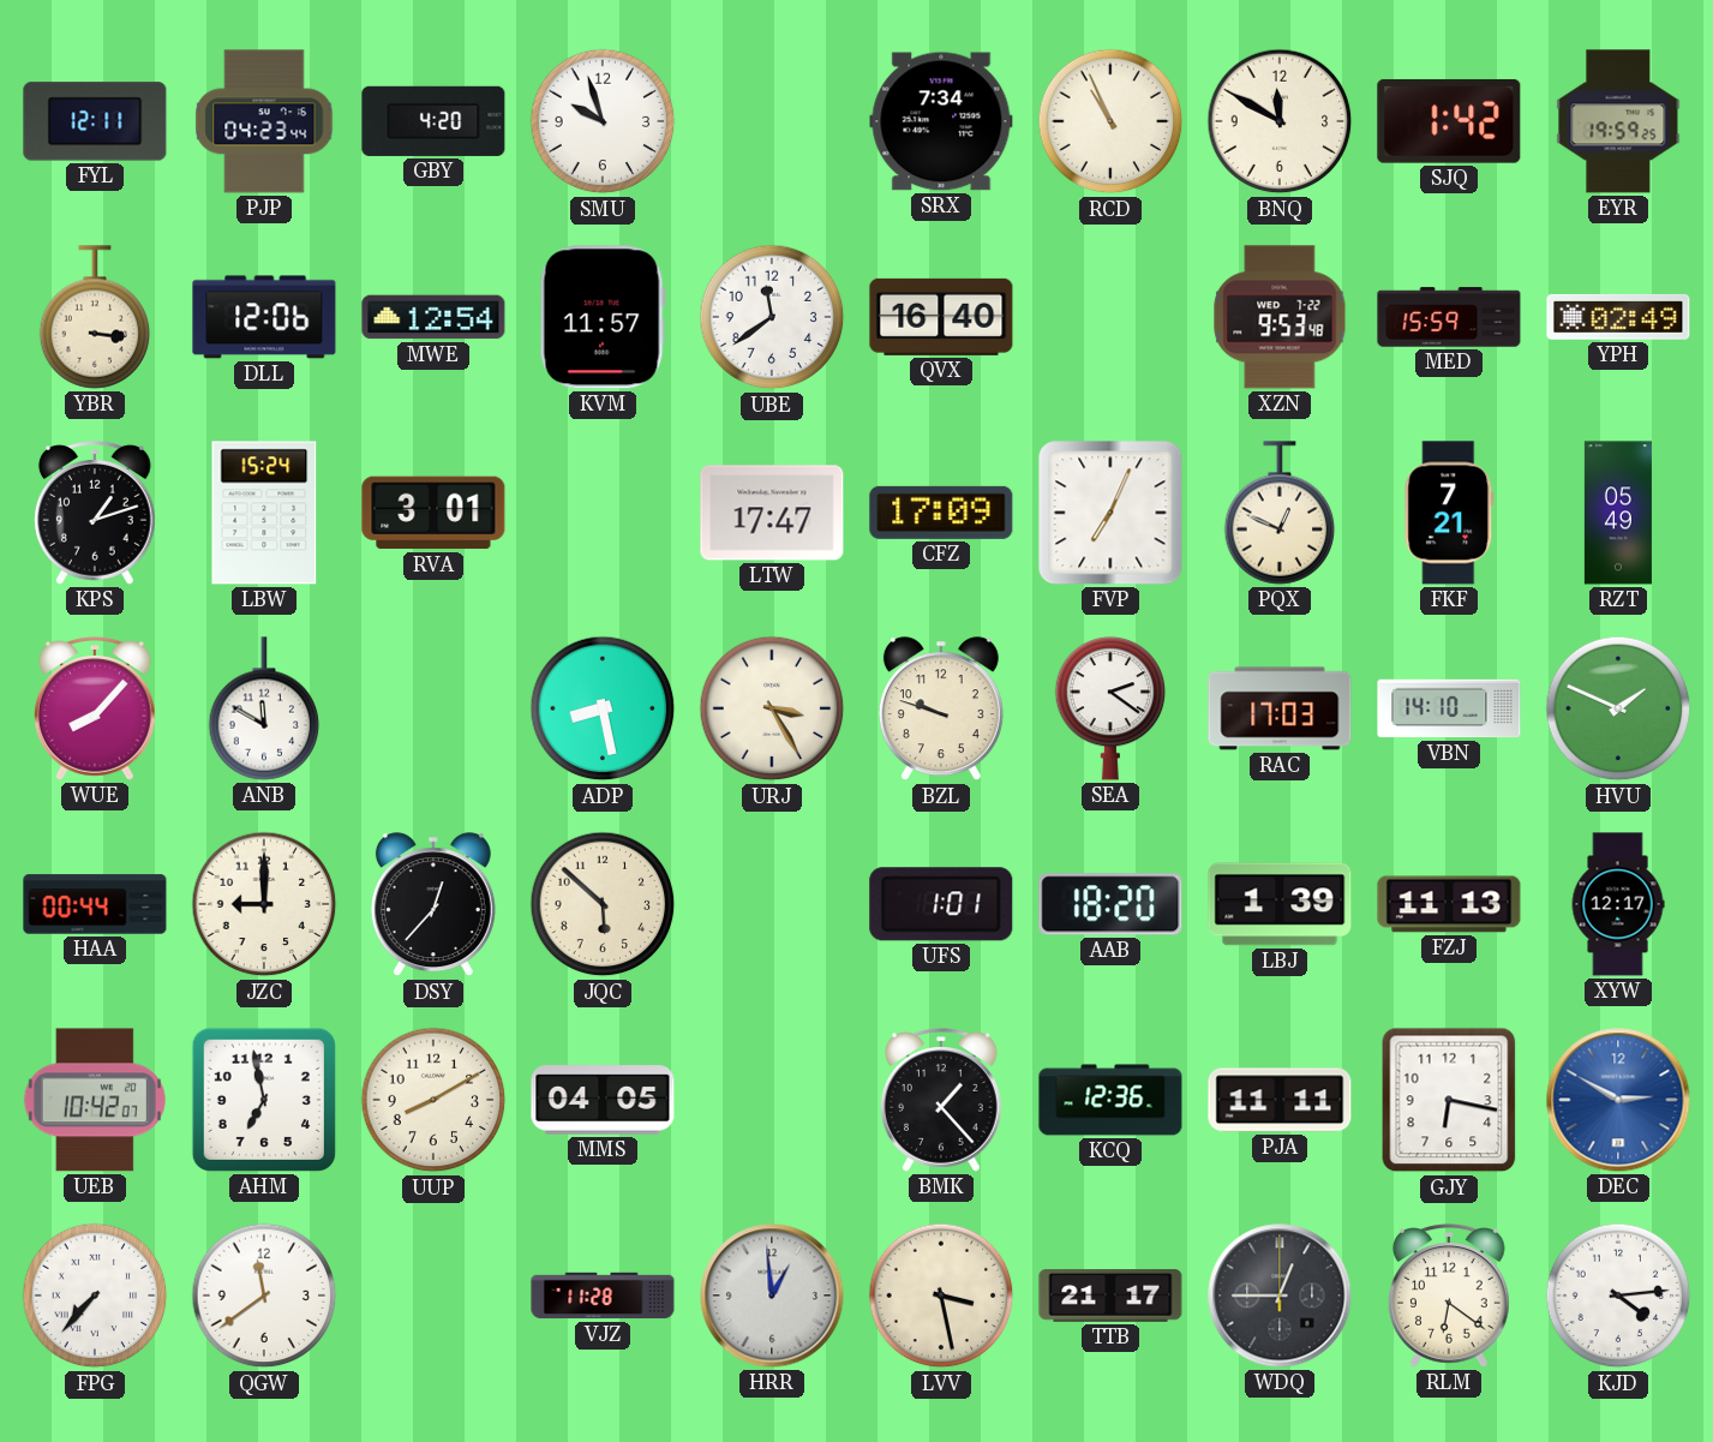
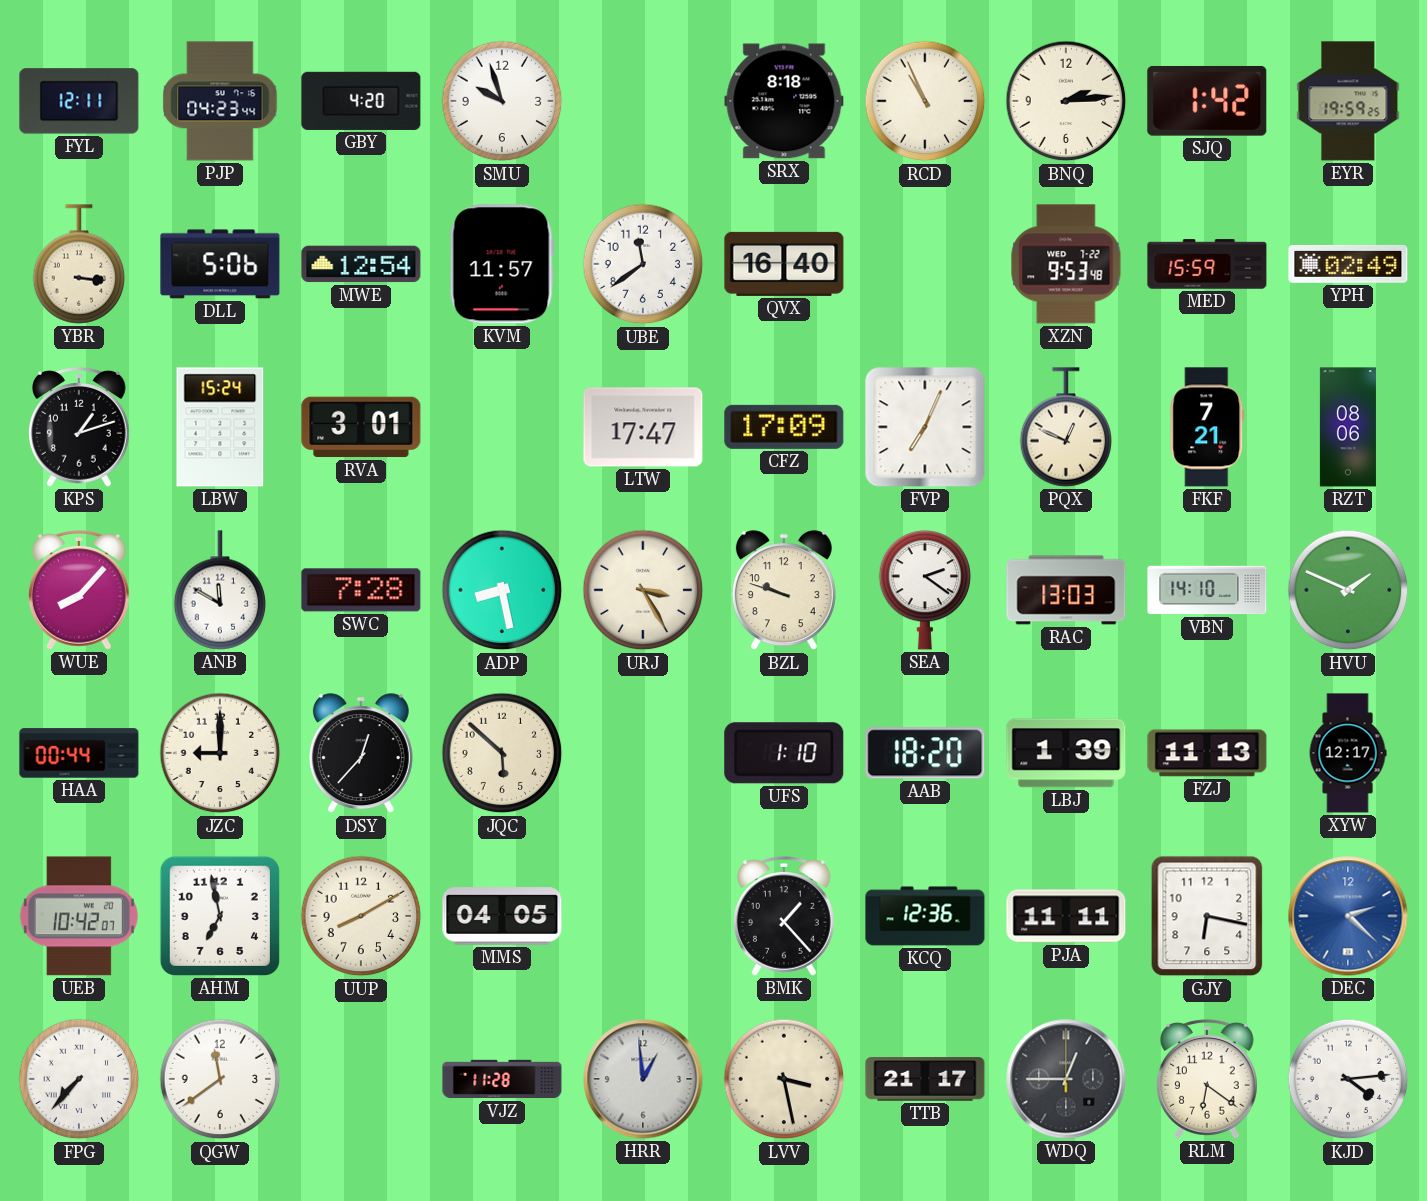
SRX: 7:34 -> 8:18
BNQ: 11:50 -> 2:14
DLL: 12:06 -> 5:06
RZT: 05:49 -> 08:06
SWC: none -> 7:28
RAC: 17:03 -> 13:03
UFS: 1:01 -> 1:10
DEC: 2:50 -> 2:22
